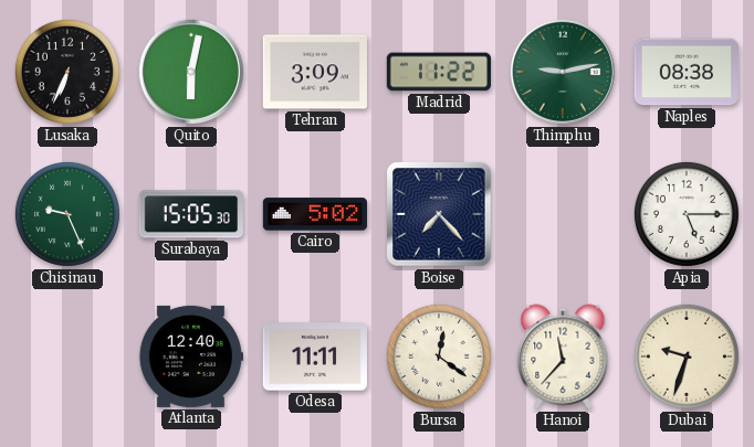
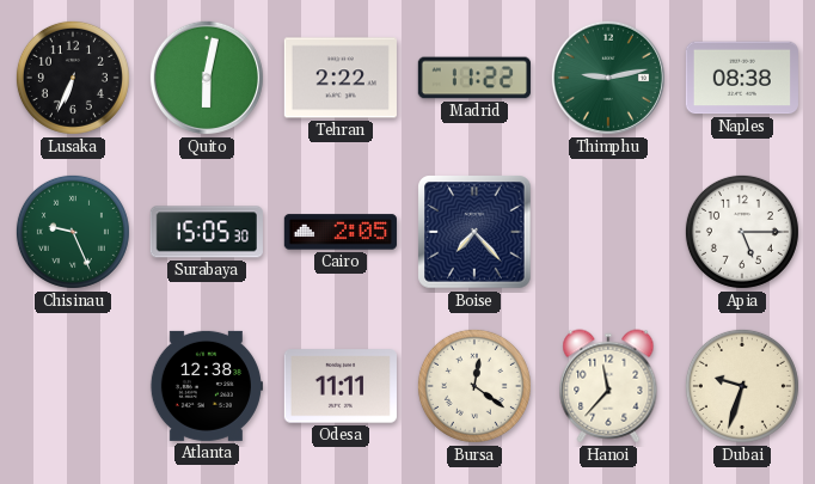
Tehran: 3:09 -> 2:22
Cairo: 5:02 -> 2:05
Atlanta: 12:40 -> 12:38
